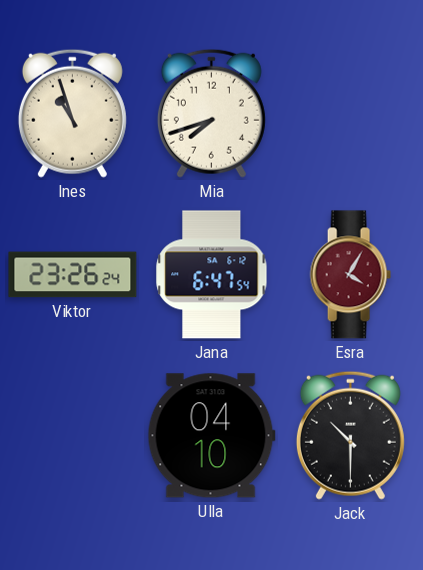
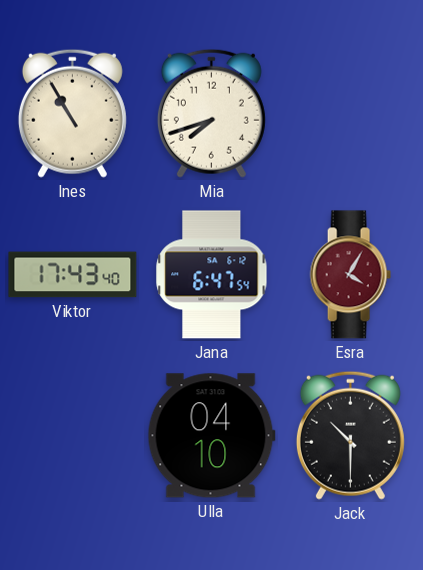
Ines: 10:57 -> 10:55
Viktor: 23:26 -> 17:43
